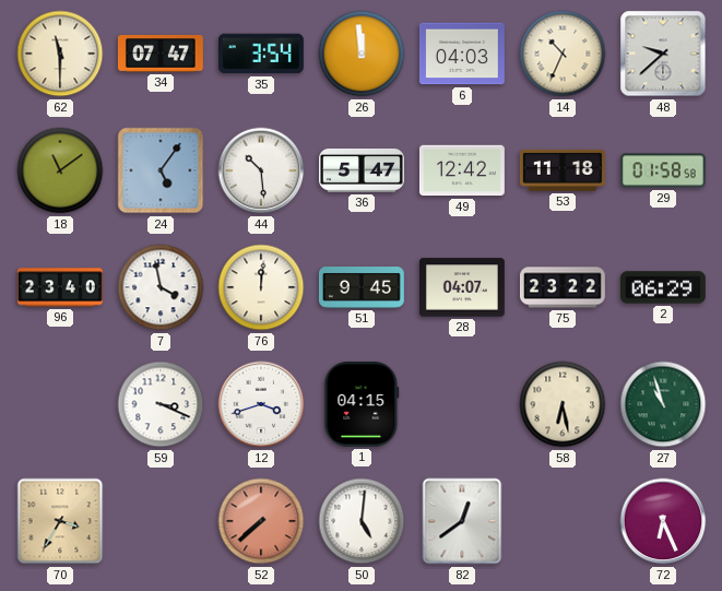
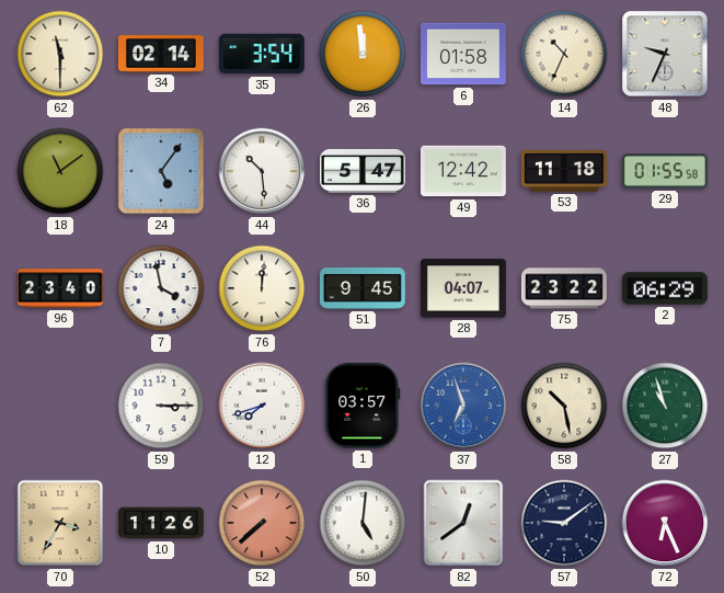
34: 07:47 -> 02:14
6: 04:03 -> 01:58
48: 9:38 -> 9:34
29: 01:58 -> 01:55
59: 3:19 -> 3:15
12: 3:42 -> 7:42
1: 04:15 -> 03:57
37: none -> 6:57
58: 6:28 -> 10:28
10: none -> 11:26
57: none -> 9:09
